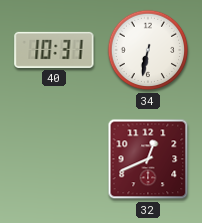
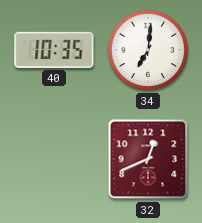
40: 10:31 -> 10:35
34: 6:32 -> 7:01
